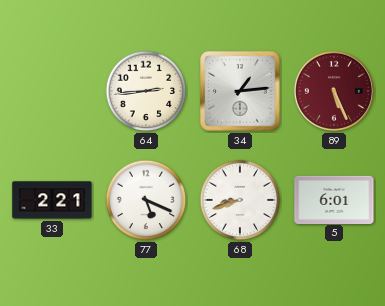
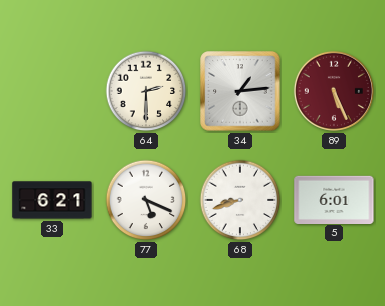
64: 2:44 -> 2:30
33: 2:21 -> 6:21
